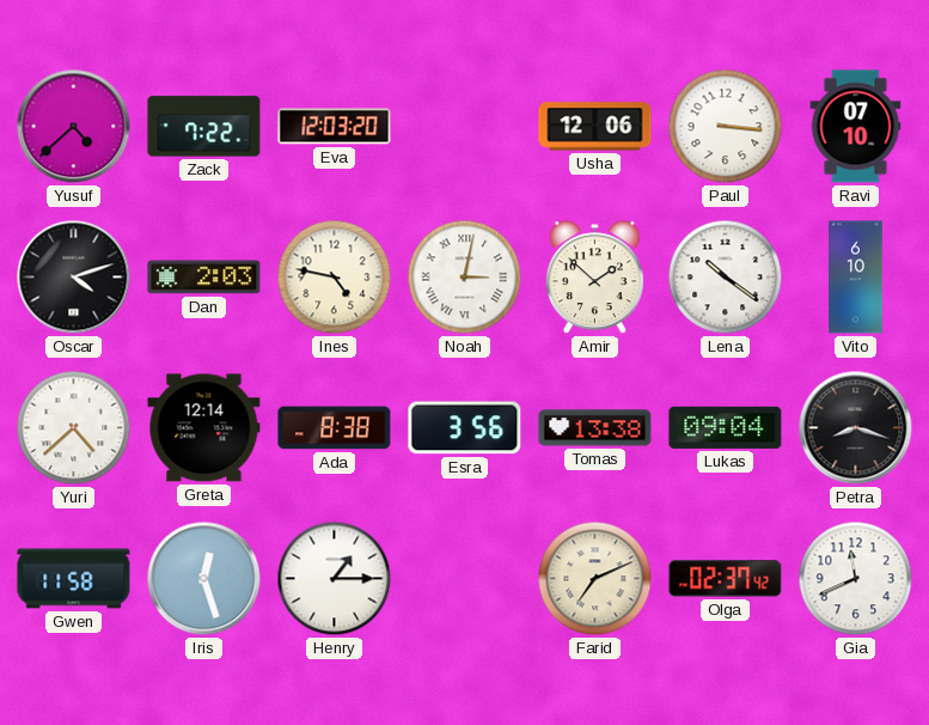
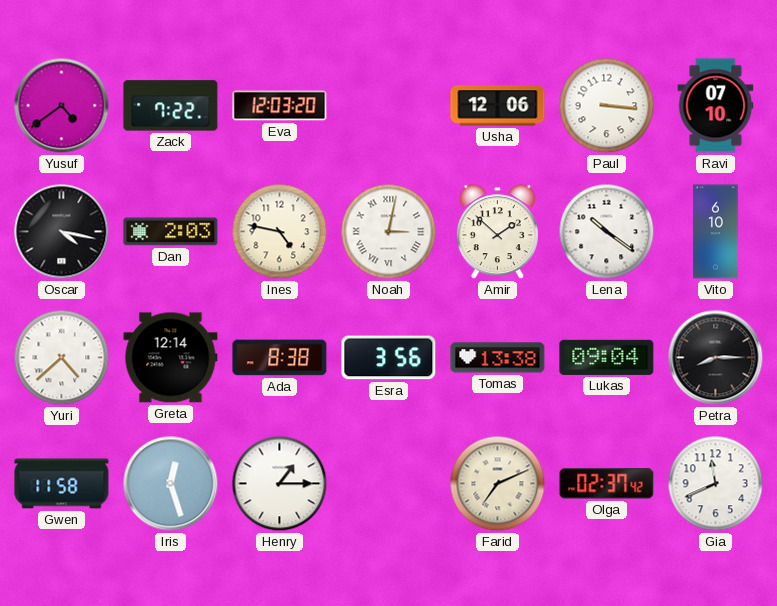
Yusuf: 4:38 -> 4:39
Oscar: 4:12 -> 4:17
Petra: 8:18 -> 8:15
